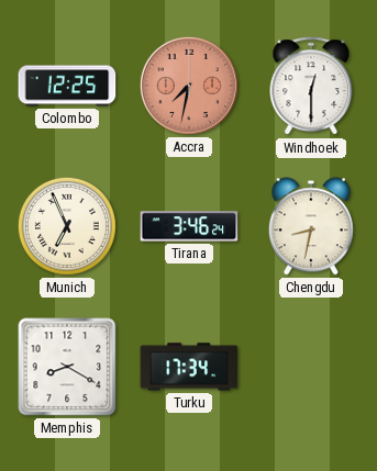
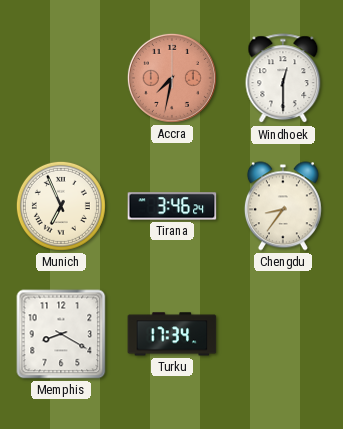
Colombo: 12:25 -> none
Chengdu: 8:32 -> 8:36
